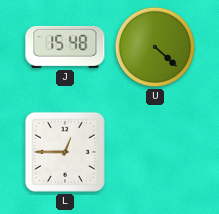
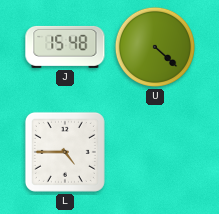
L: 12:45 -> 4:45
